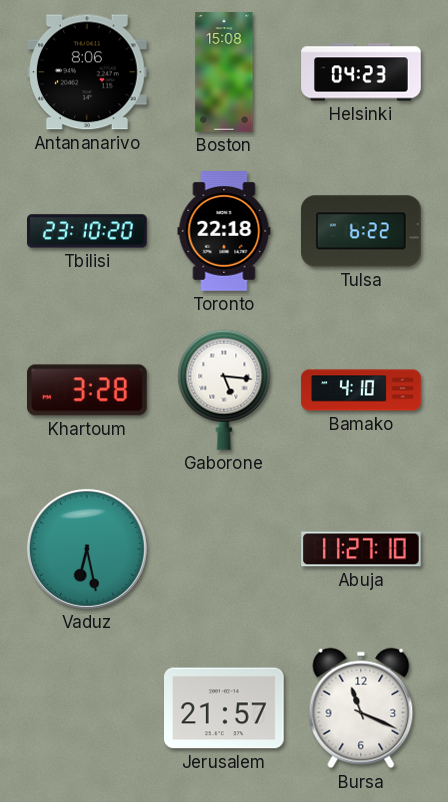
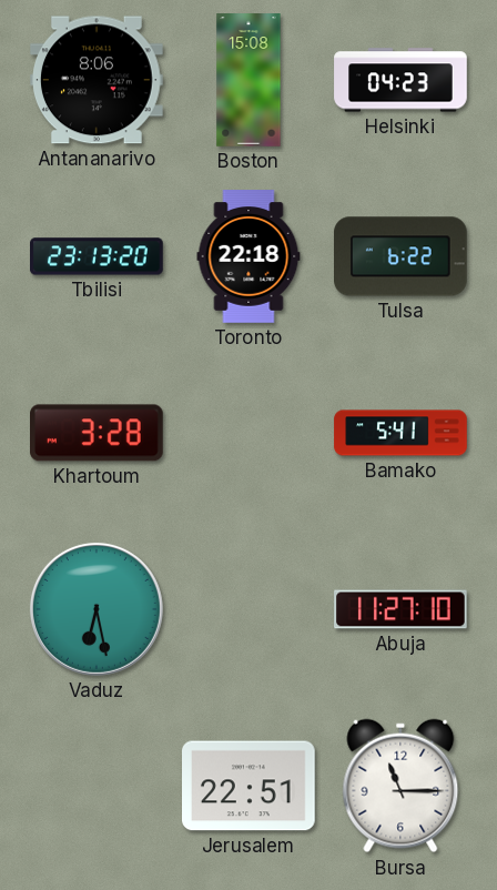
Tbilisi: 23:10 -> 23:13
Gaborone: 5:16 -> none
Bamako: 4:10 -> 5:41
Jerusalem: 21:57 -> 22:51
Bursa: 11:19 -> 11:15
